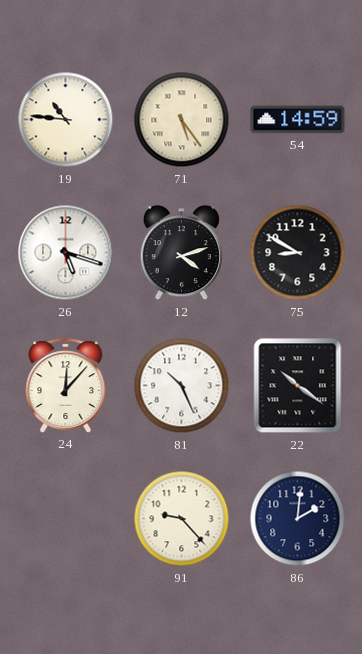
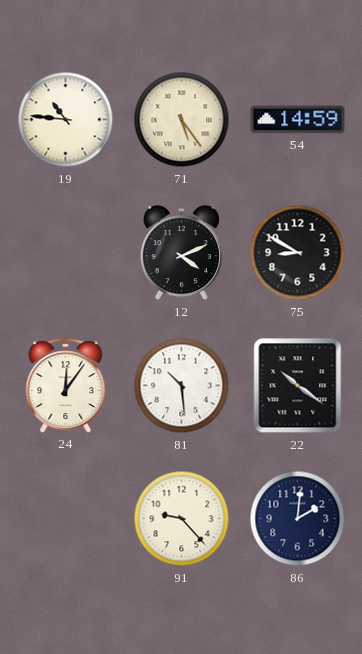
26: 5:18 -> none
12: 4:12 -> 4:11
24: 12:07 -> 12:06
81: 10:26 -> 10:29
